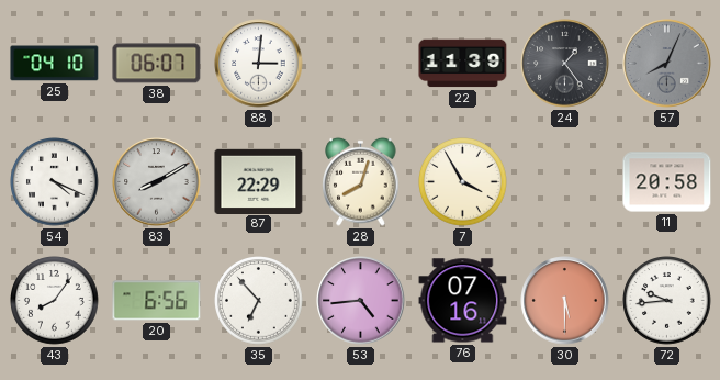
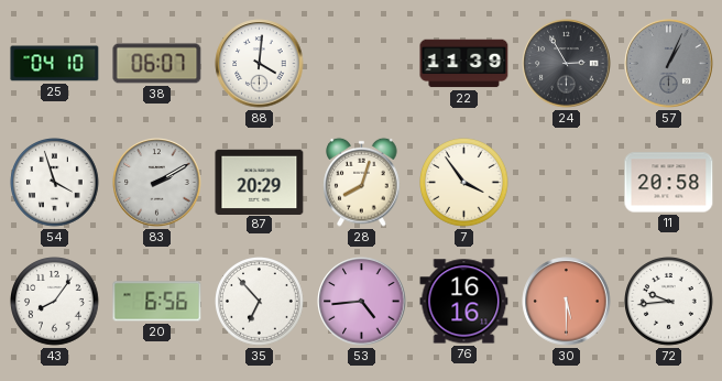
88: 3:01 -> 4:01
24: 1:24 -> 2:55
57: 8:04 -> 1:04
54: 4:19 -> 3:57
83: 8:10 -> 2:10
87: 22:29 -> 20:29
7: 3:55 -> 3:54
76: 07:16 -> 16:16
